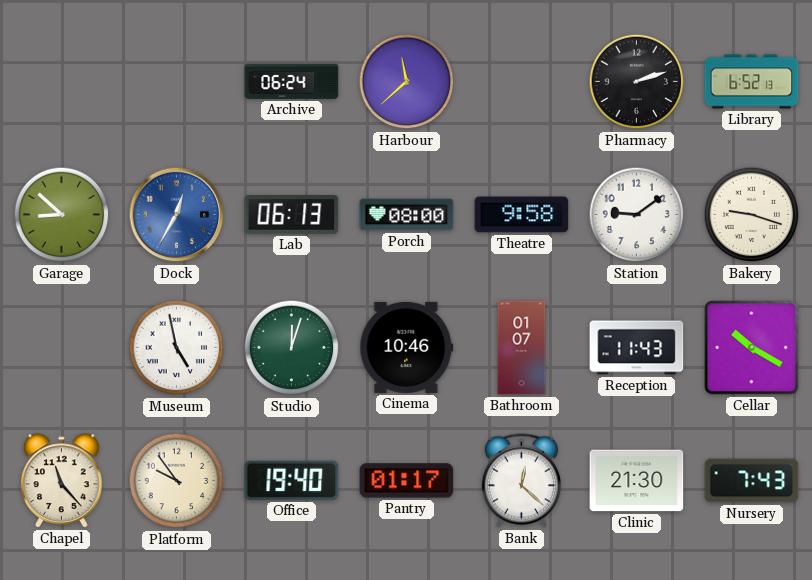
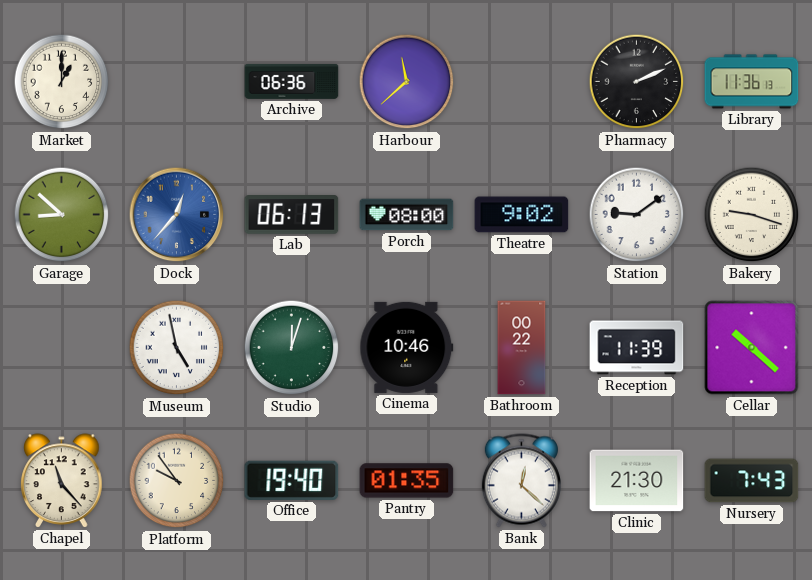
Market: none -> 1:00
Archive: 06:24 -> 06:36
Pharmacy: 2:12 -> 2:11
Library: 6:52 -> 11:36
Dock: 12:35 -> 12:37
Theatre: 9:58 -> 9:02
Bathroom: 01:07 -> 00:22
Reception: 11:43 -> 11:39
Cellar: 10:20 -> 10:22
Pantry: 01:17 -> 01:35
